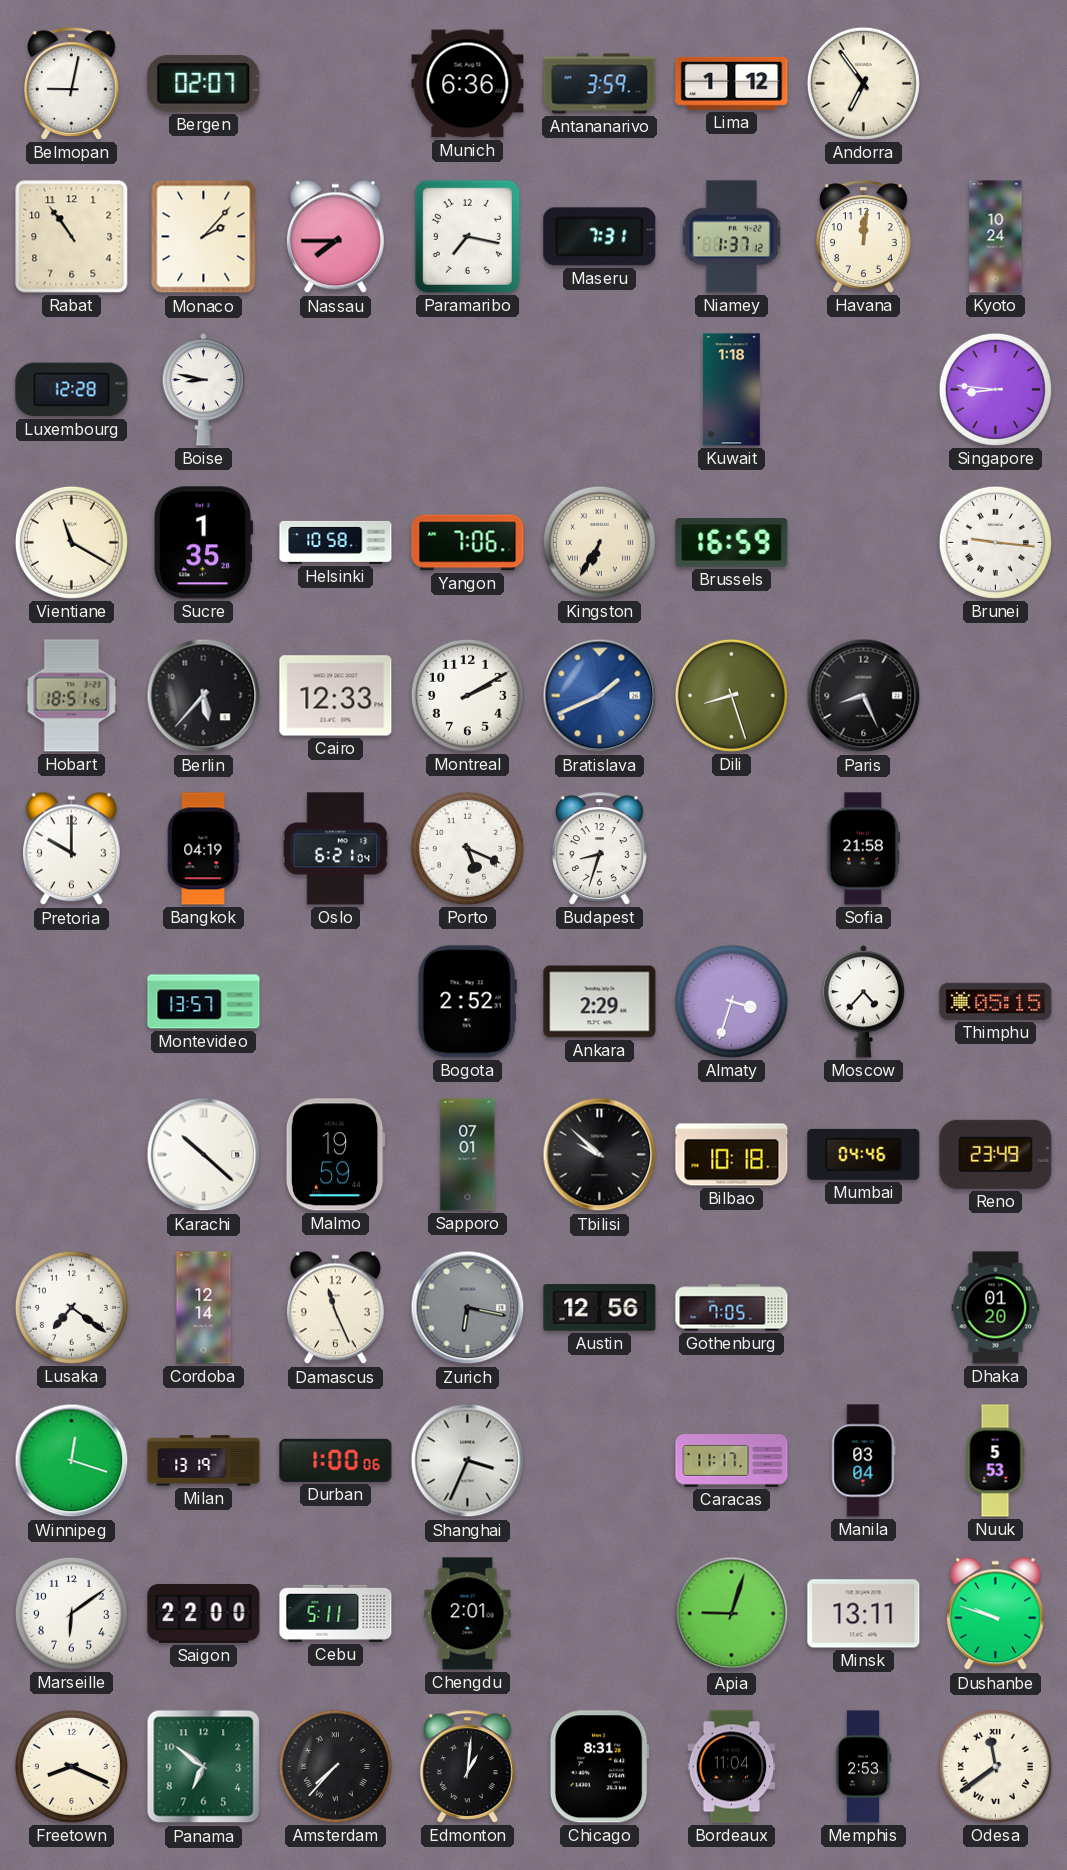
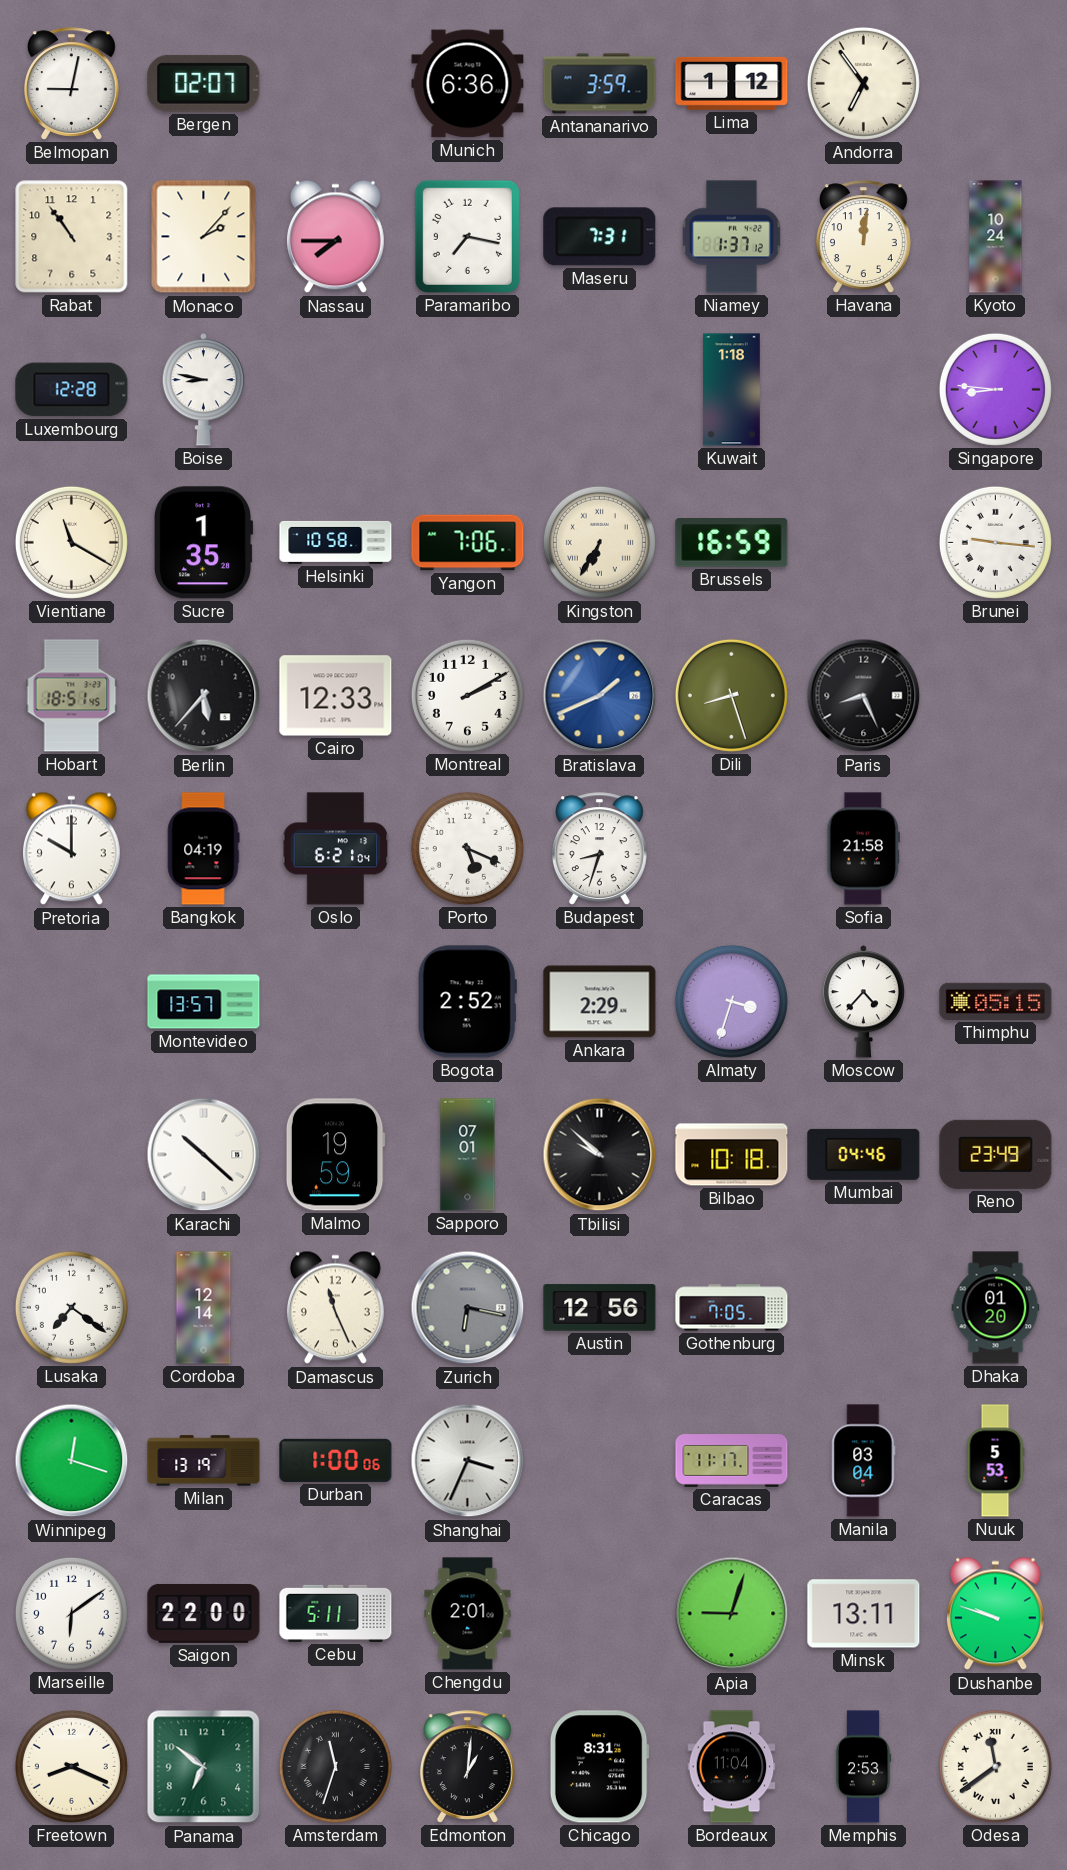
Amsterdam: 7:37 -> 11:33
